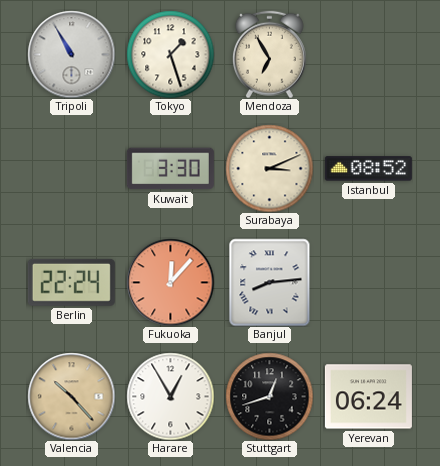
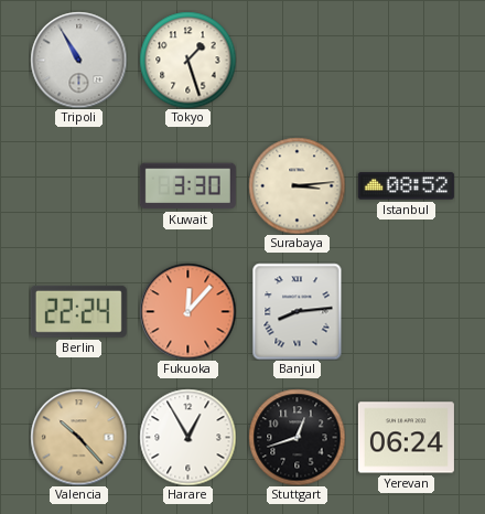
Mendoza: 6:55 -> none
Surabaya: 3:11 -> 3:14
